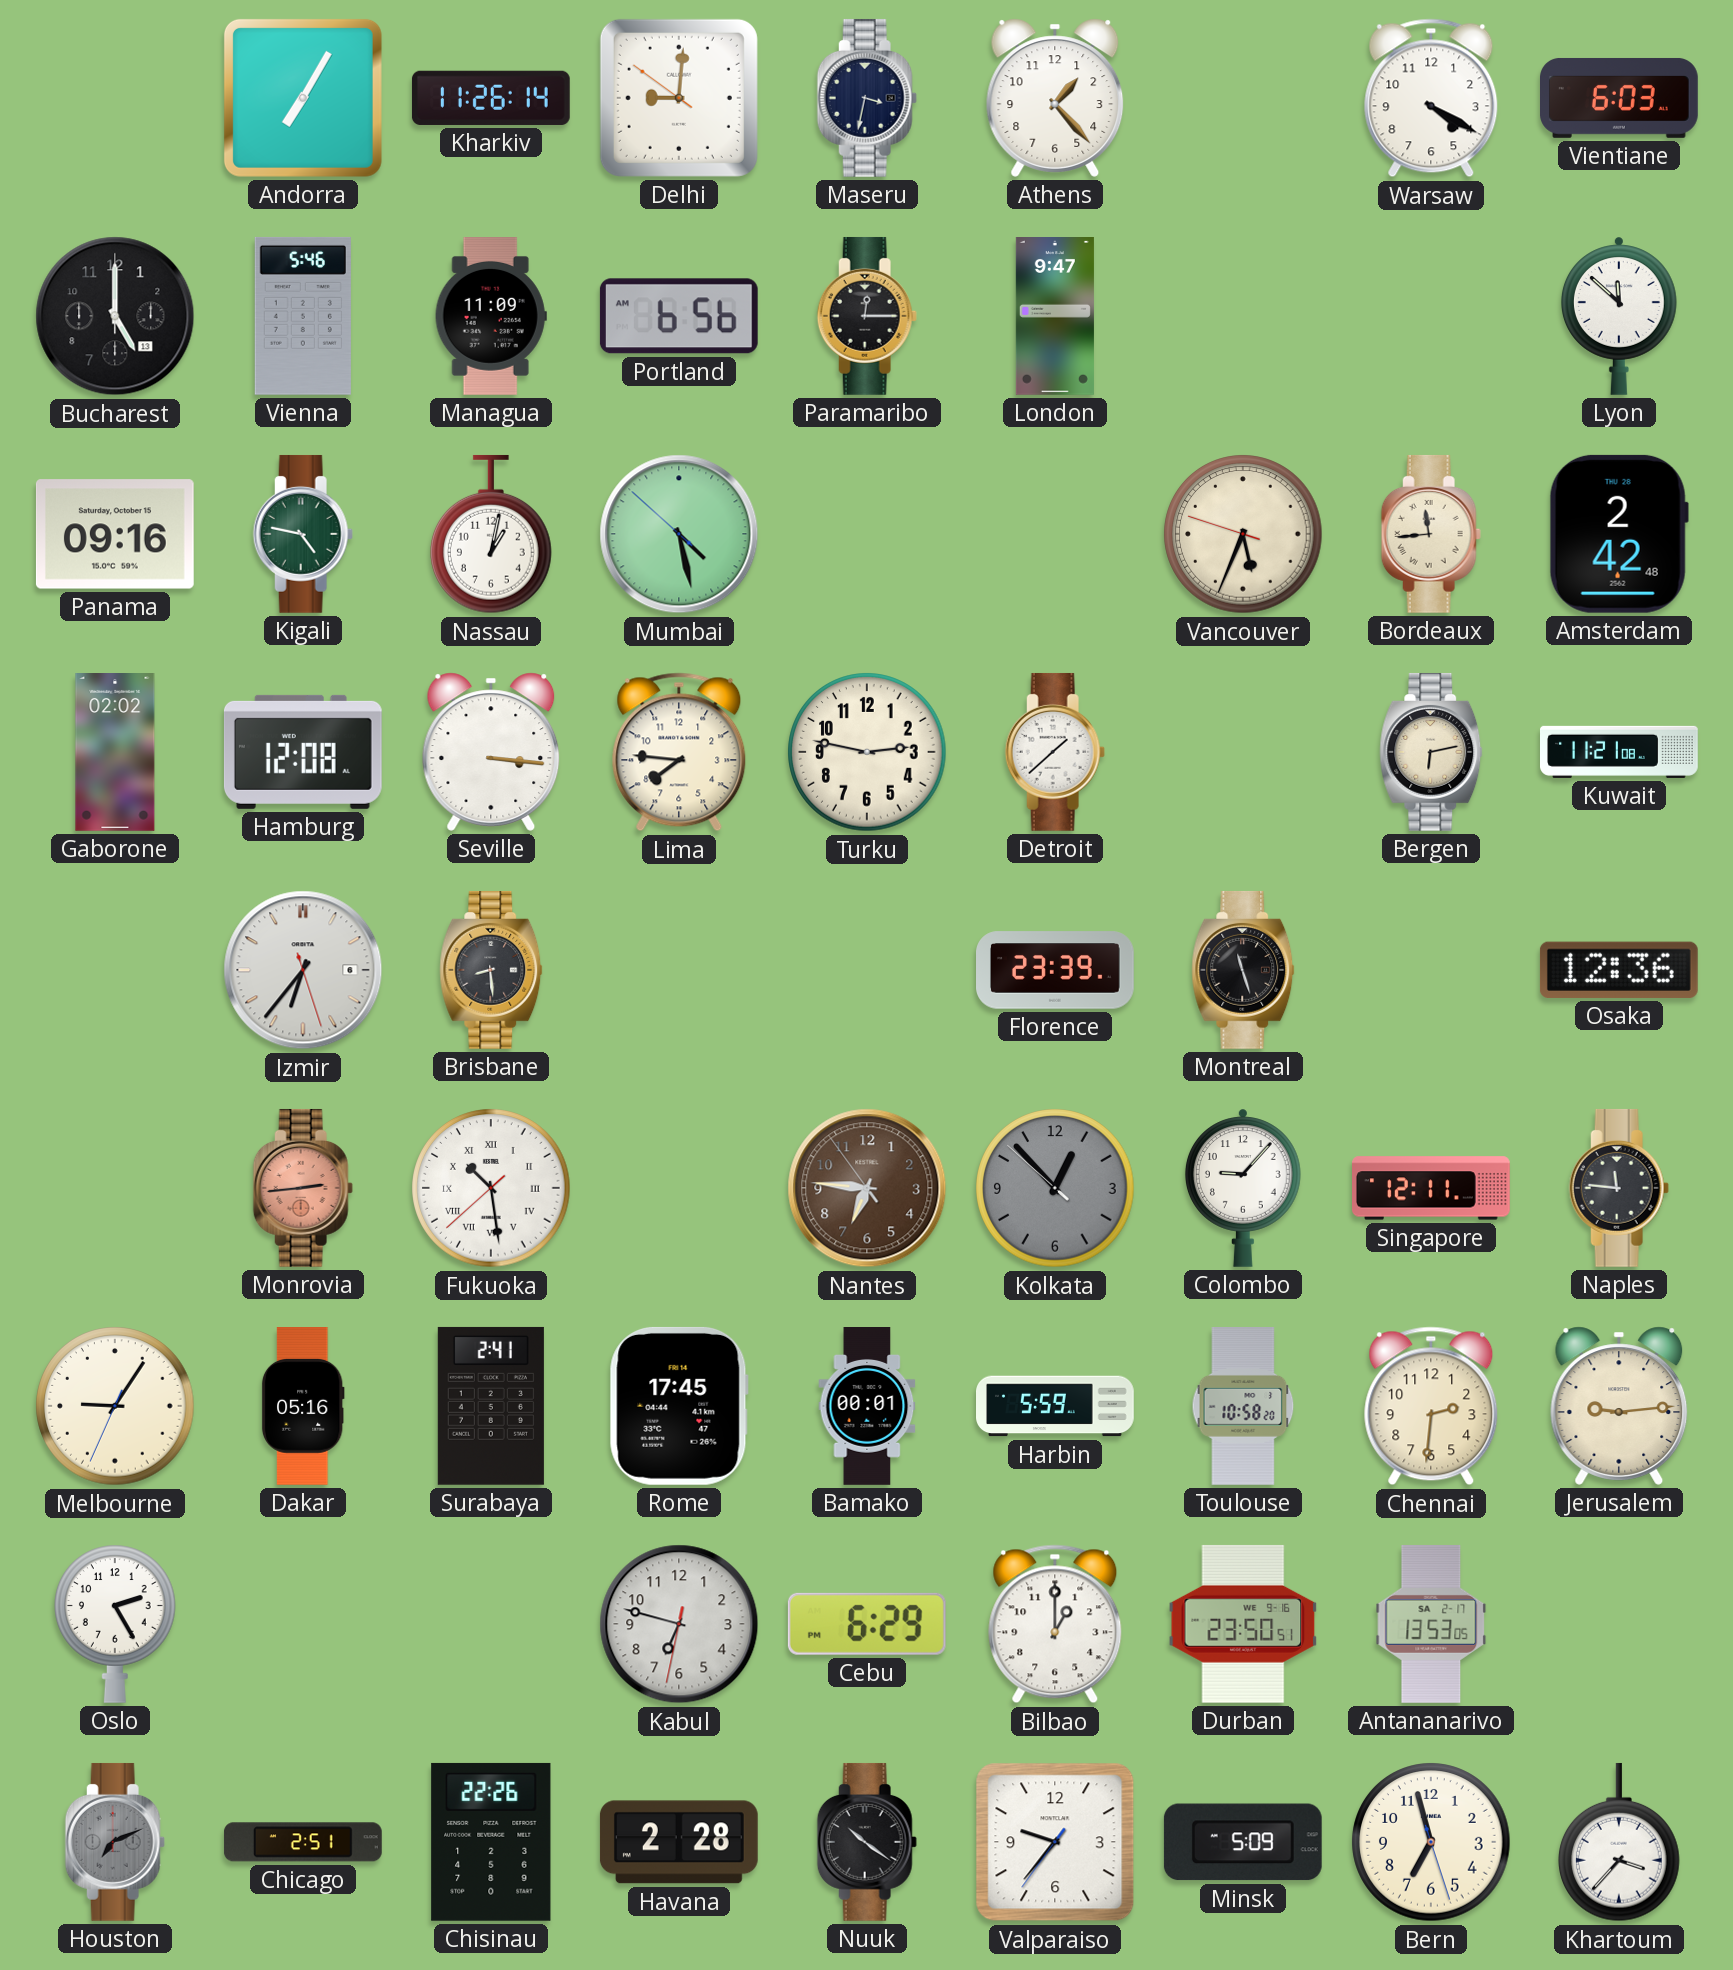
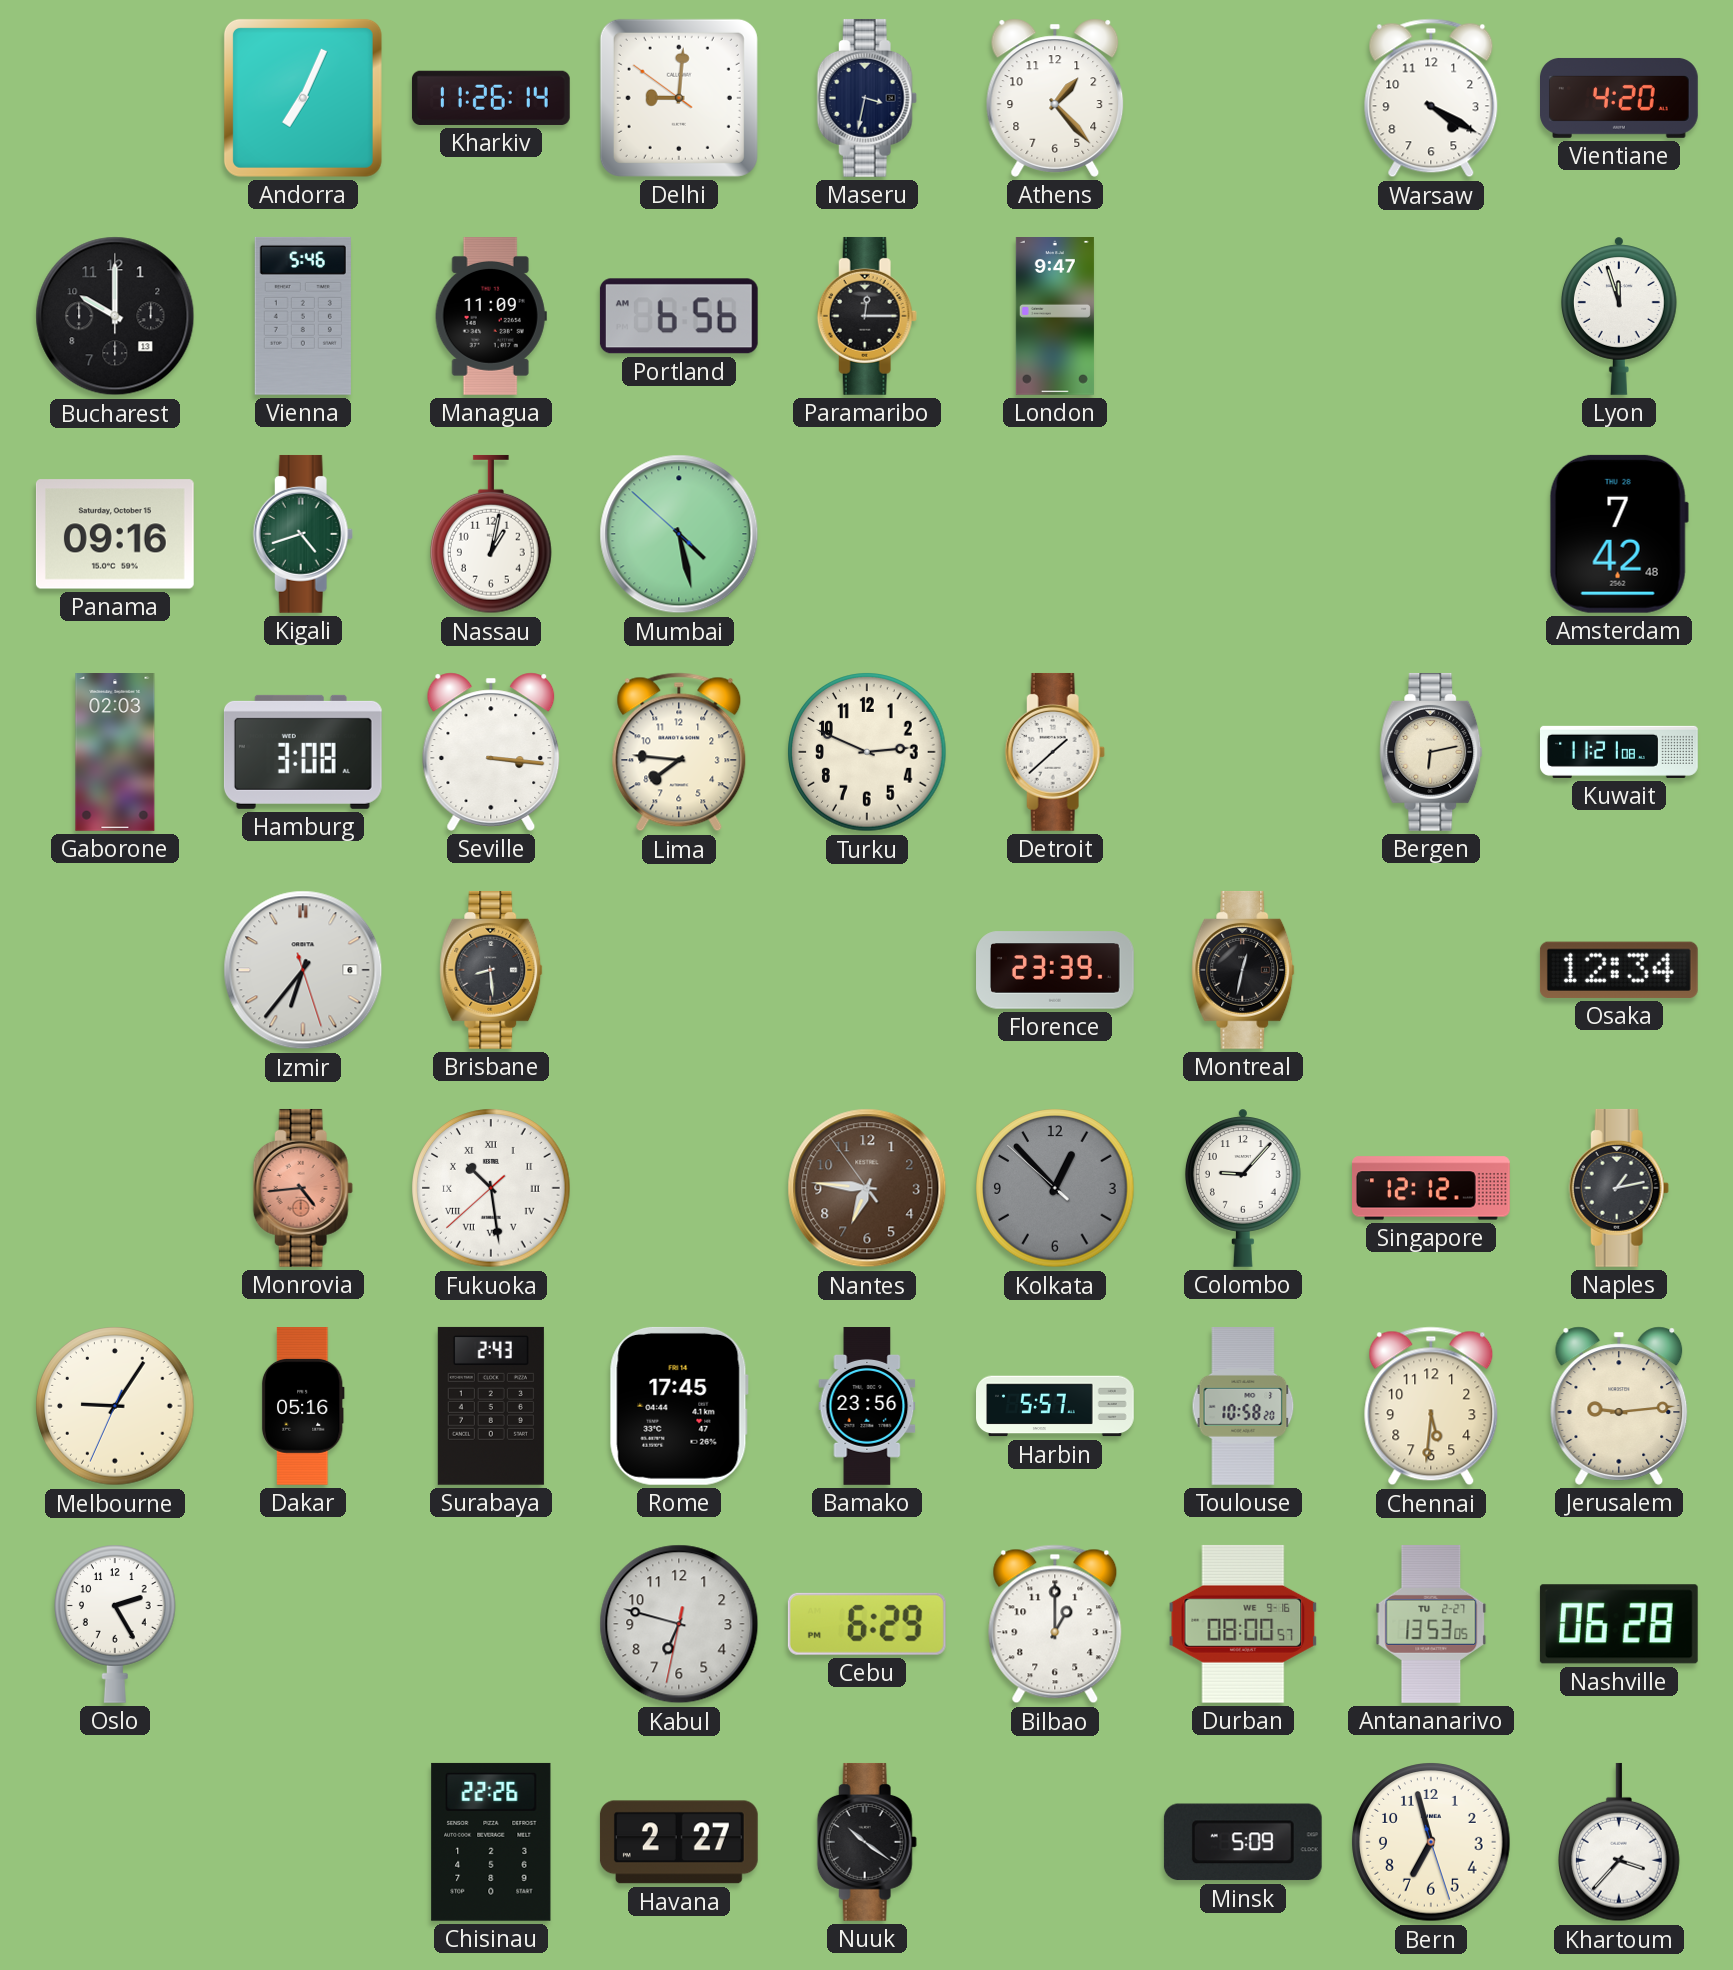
Andorra: 7:05 -> 7:04
Vientiane: 6:03 -> 4:20
Bucharest: 5:00 -> 10:00
Lyon: 11:52 -> 11:57
Kigali: 4:47 -> 4:42
Vancouver: 5:33 -> none
Bordeaux: 11:44 -> none
Amsterdam: 2:42 -> 7:42
Gaborone: 02:02 -> 02:03
Hamburg: 12:08 -> 3:08
Turku: 2:47 -> 2:49
Montreal: 11:27 -> 12:32
Osaka: 12:36 -> 12:34
Monrovia: 2:44 -> 4:44
Singapore: 12:11 -> 12:12
Naples: 11:46 -> 1:13
Surabaya: 2:41 -> 2:43
Bamako: 00:01 -> 23:56
Harbin: 5:59 -> 5:57
Chennai: 2:31 -> 5:31
Durban: 23:50 -> 08:00
Antananarivo date: SA 2-17 -> TU 2-27
Nashville: none -> 06:28
Houston: 7:11 -> none
Chicago: 2:51 -> none
Havana: 2:28 -> 2:27
Valparaiso: 9:36 -> none
